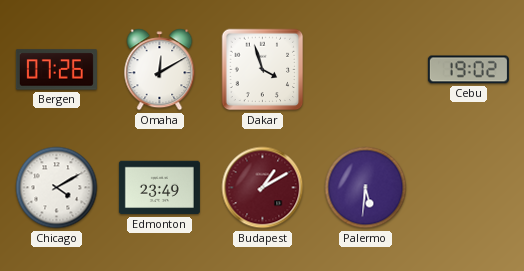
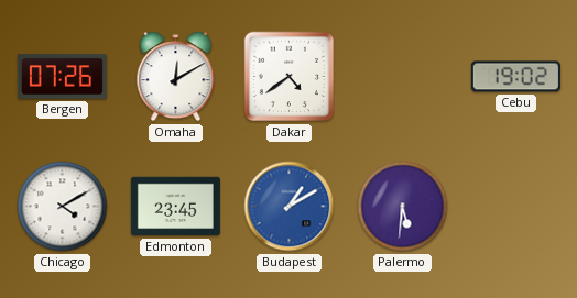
Dakar: 3:57 -> 4:39
Edmonton: 23:49 -> 23:45
Budapest dial: burgundy -> blue
